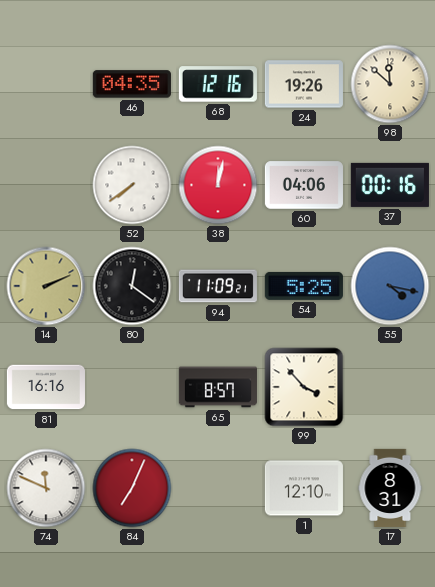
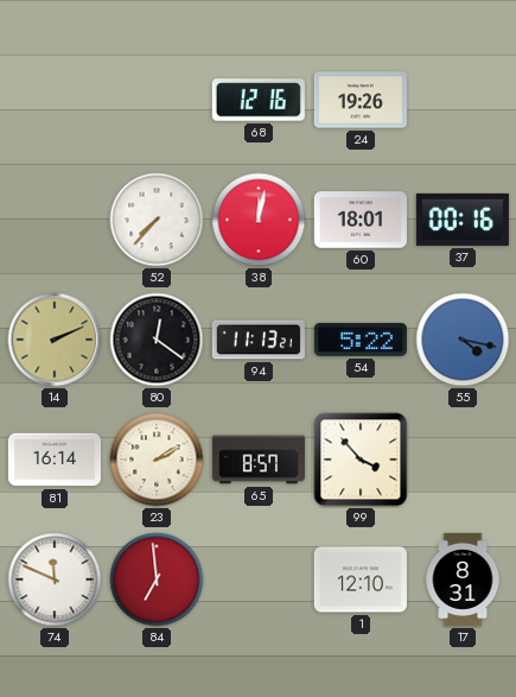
46: 04:35 -> none
98: 11:52 -> none
52: 7:39 -> 7:37
60: 04:06 -> 18:01
94: 11:09 -> 11:13
54: 5:25 -> 5:22
81: 16:16 -> 16:14
23: none -> 2:10
84: 7:04 -> 6:59
